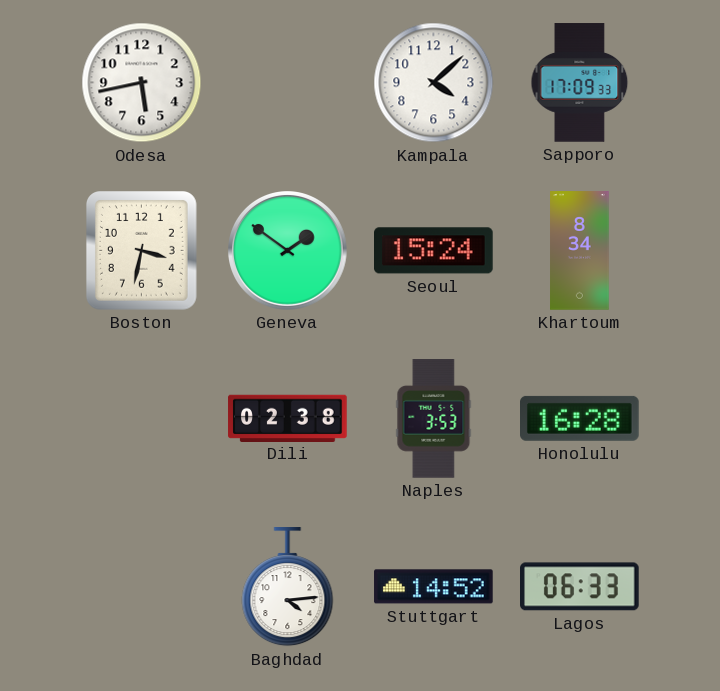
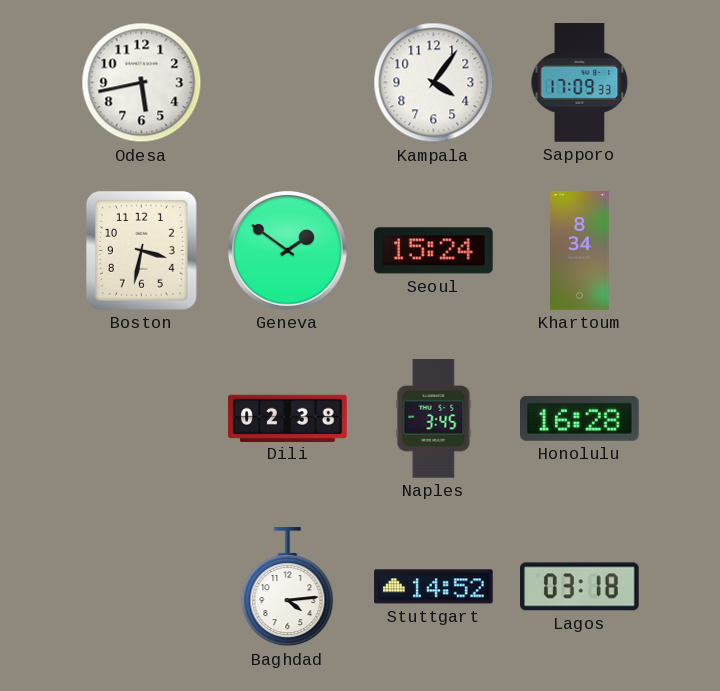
Kampala: 4:08 -> 4:06
Naples: 3:53 -> 3:45
Lagos: 06:33 -> 03:18
